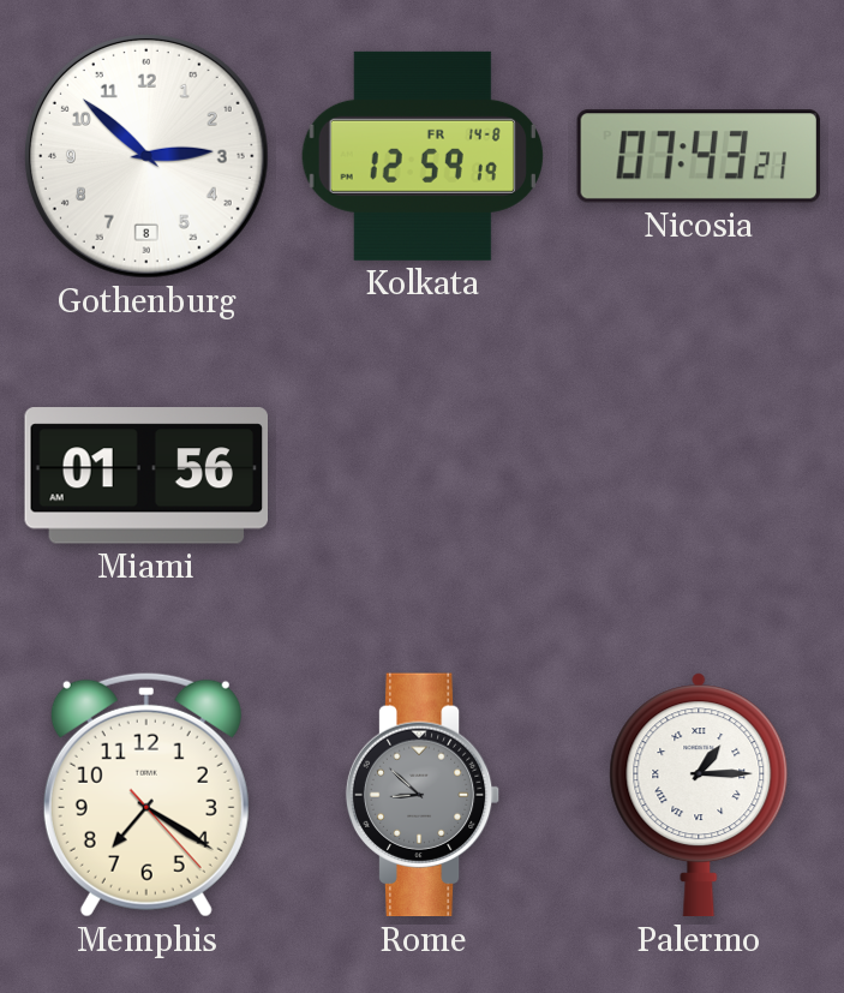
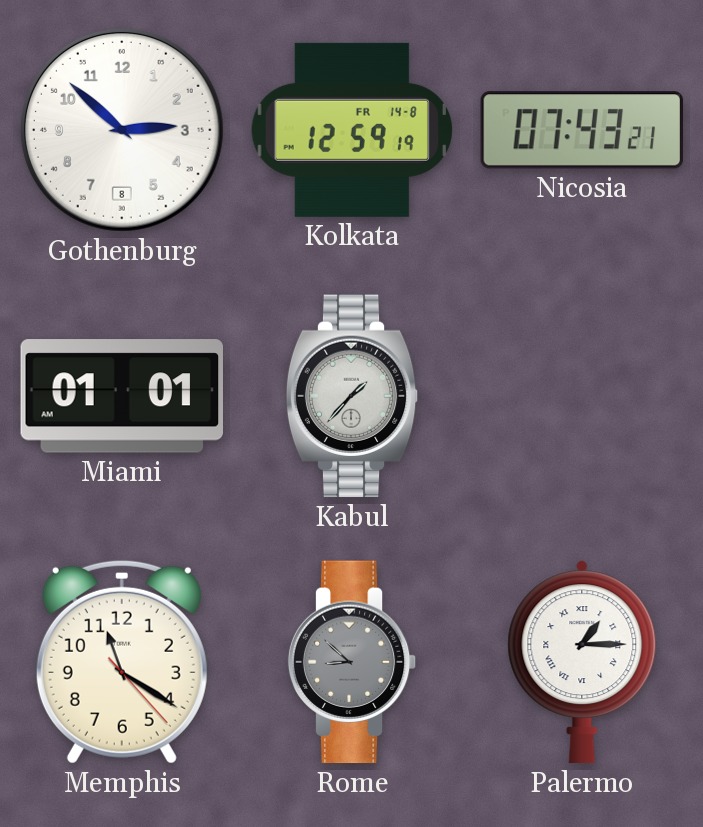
Miami: 01:56 -> 01:01
Kabul: none -> 1:37
Memphis: 7:20 -> 11:20
